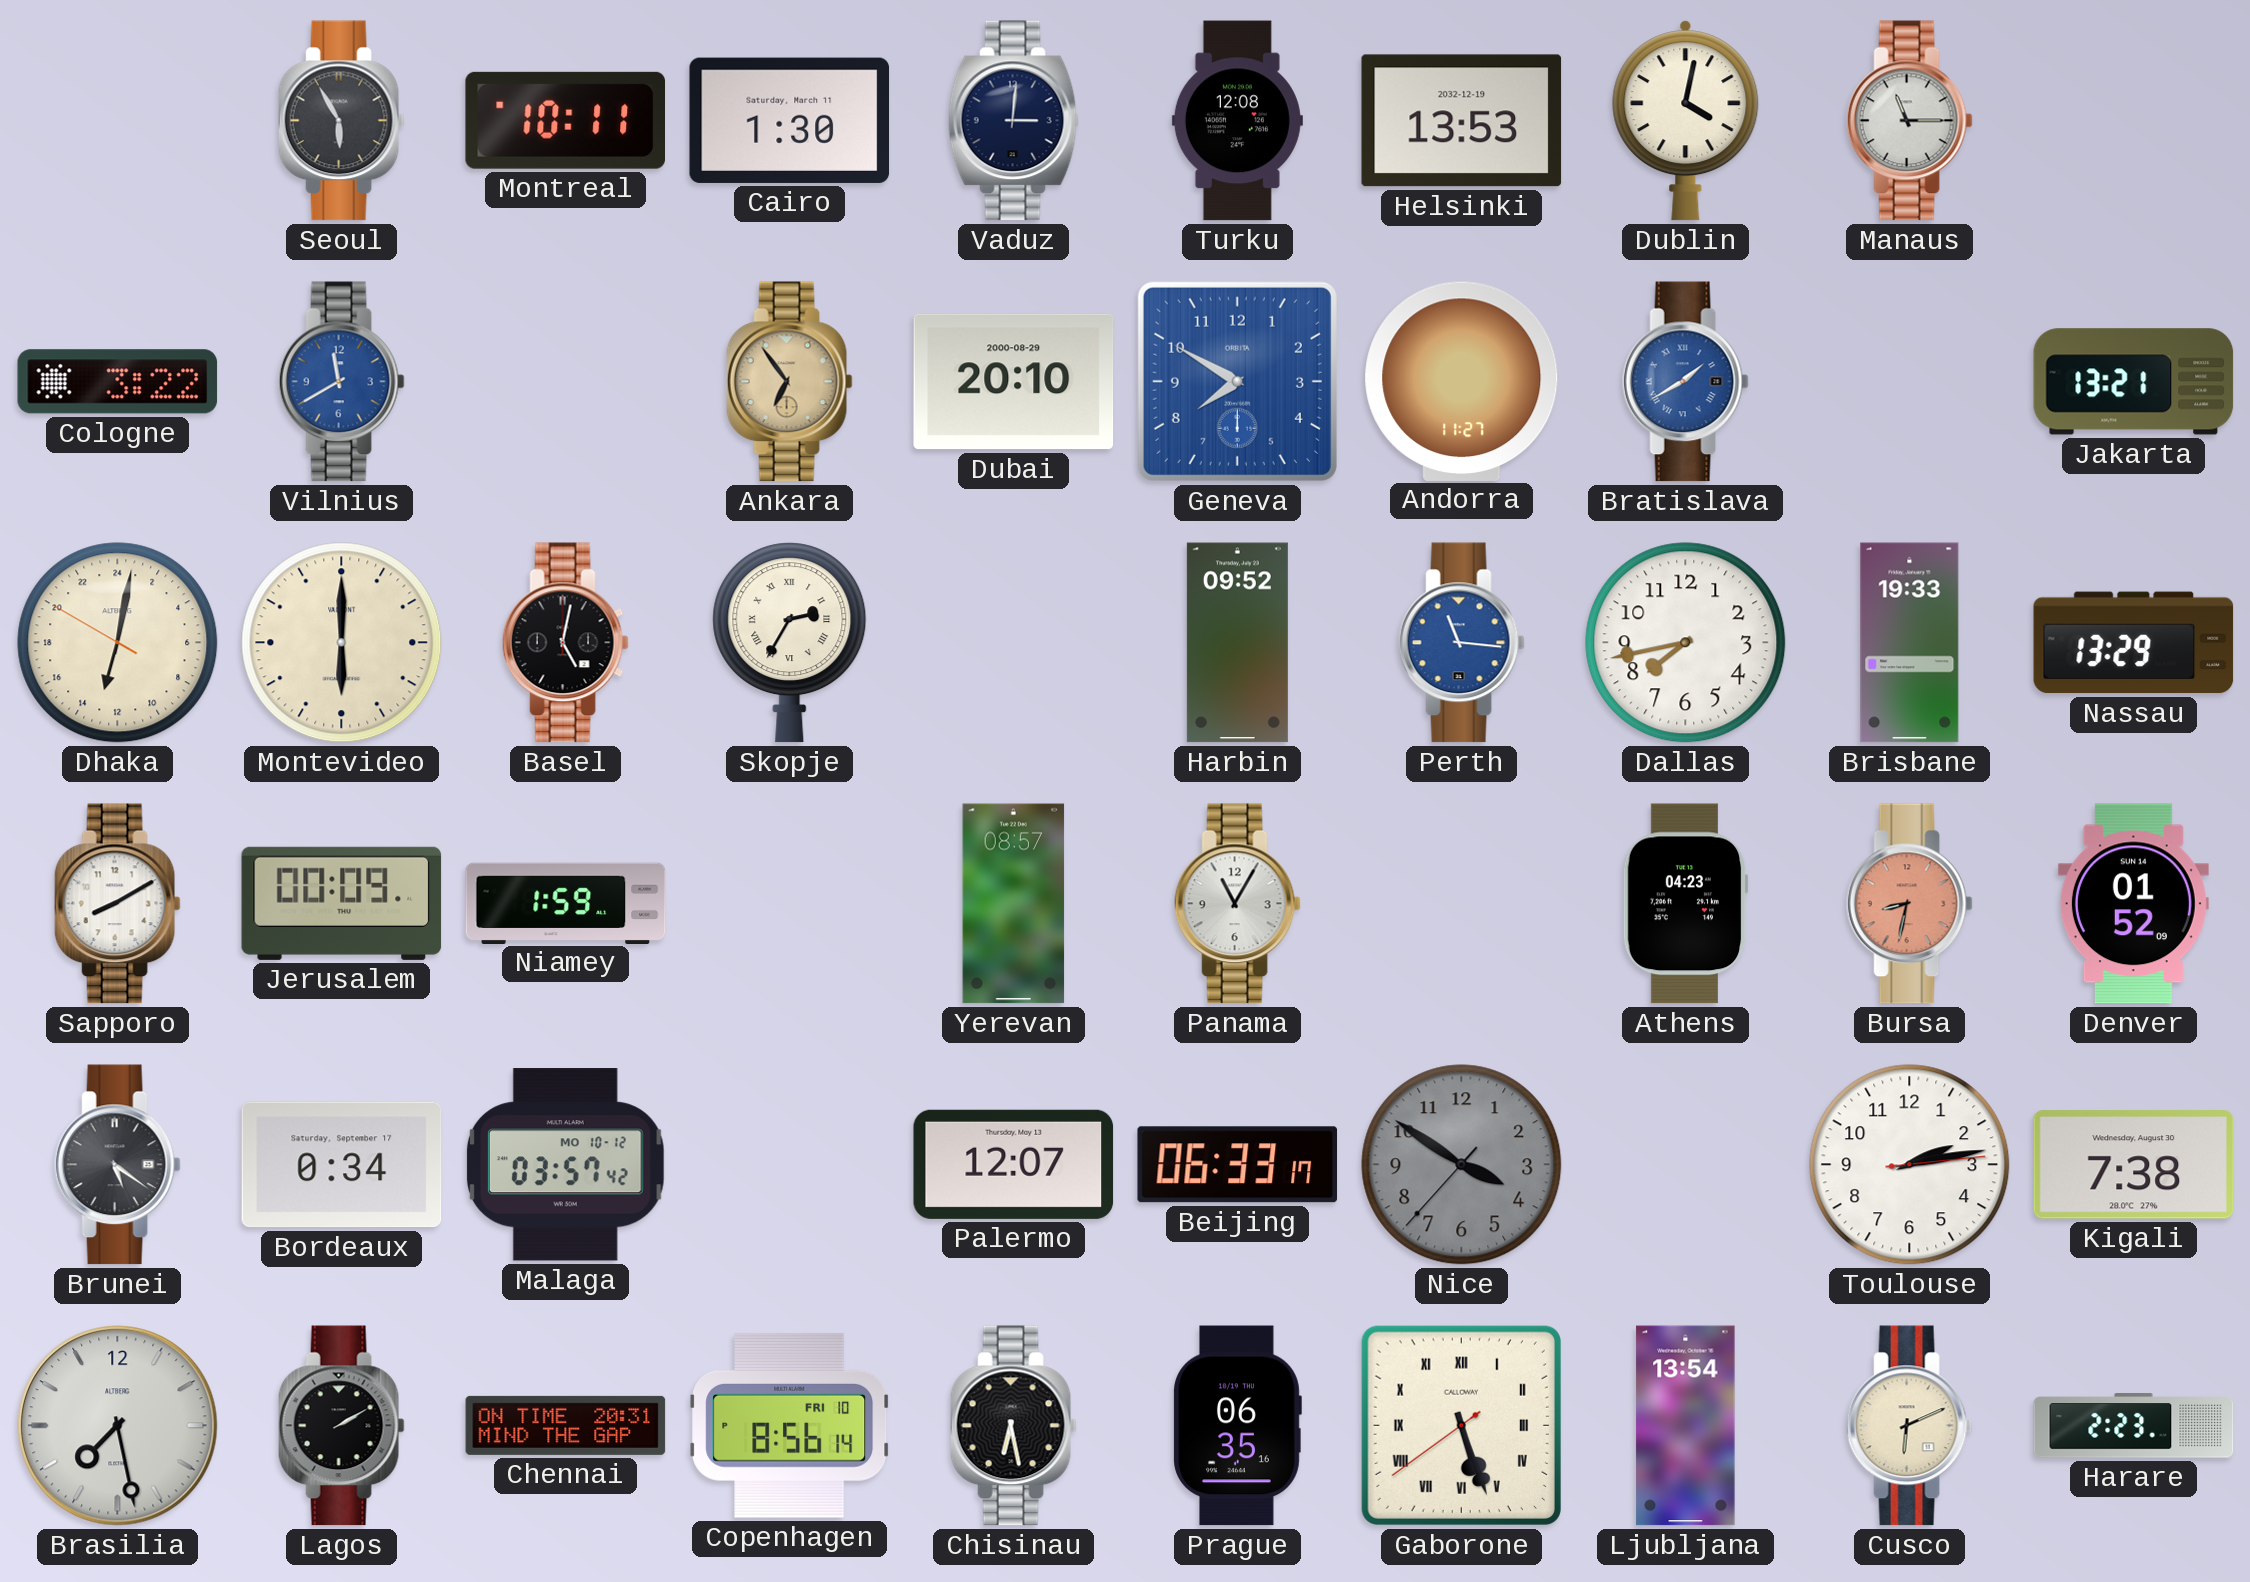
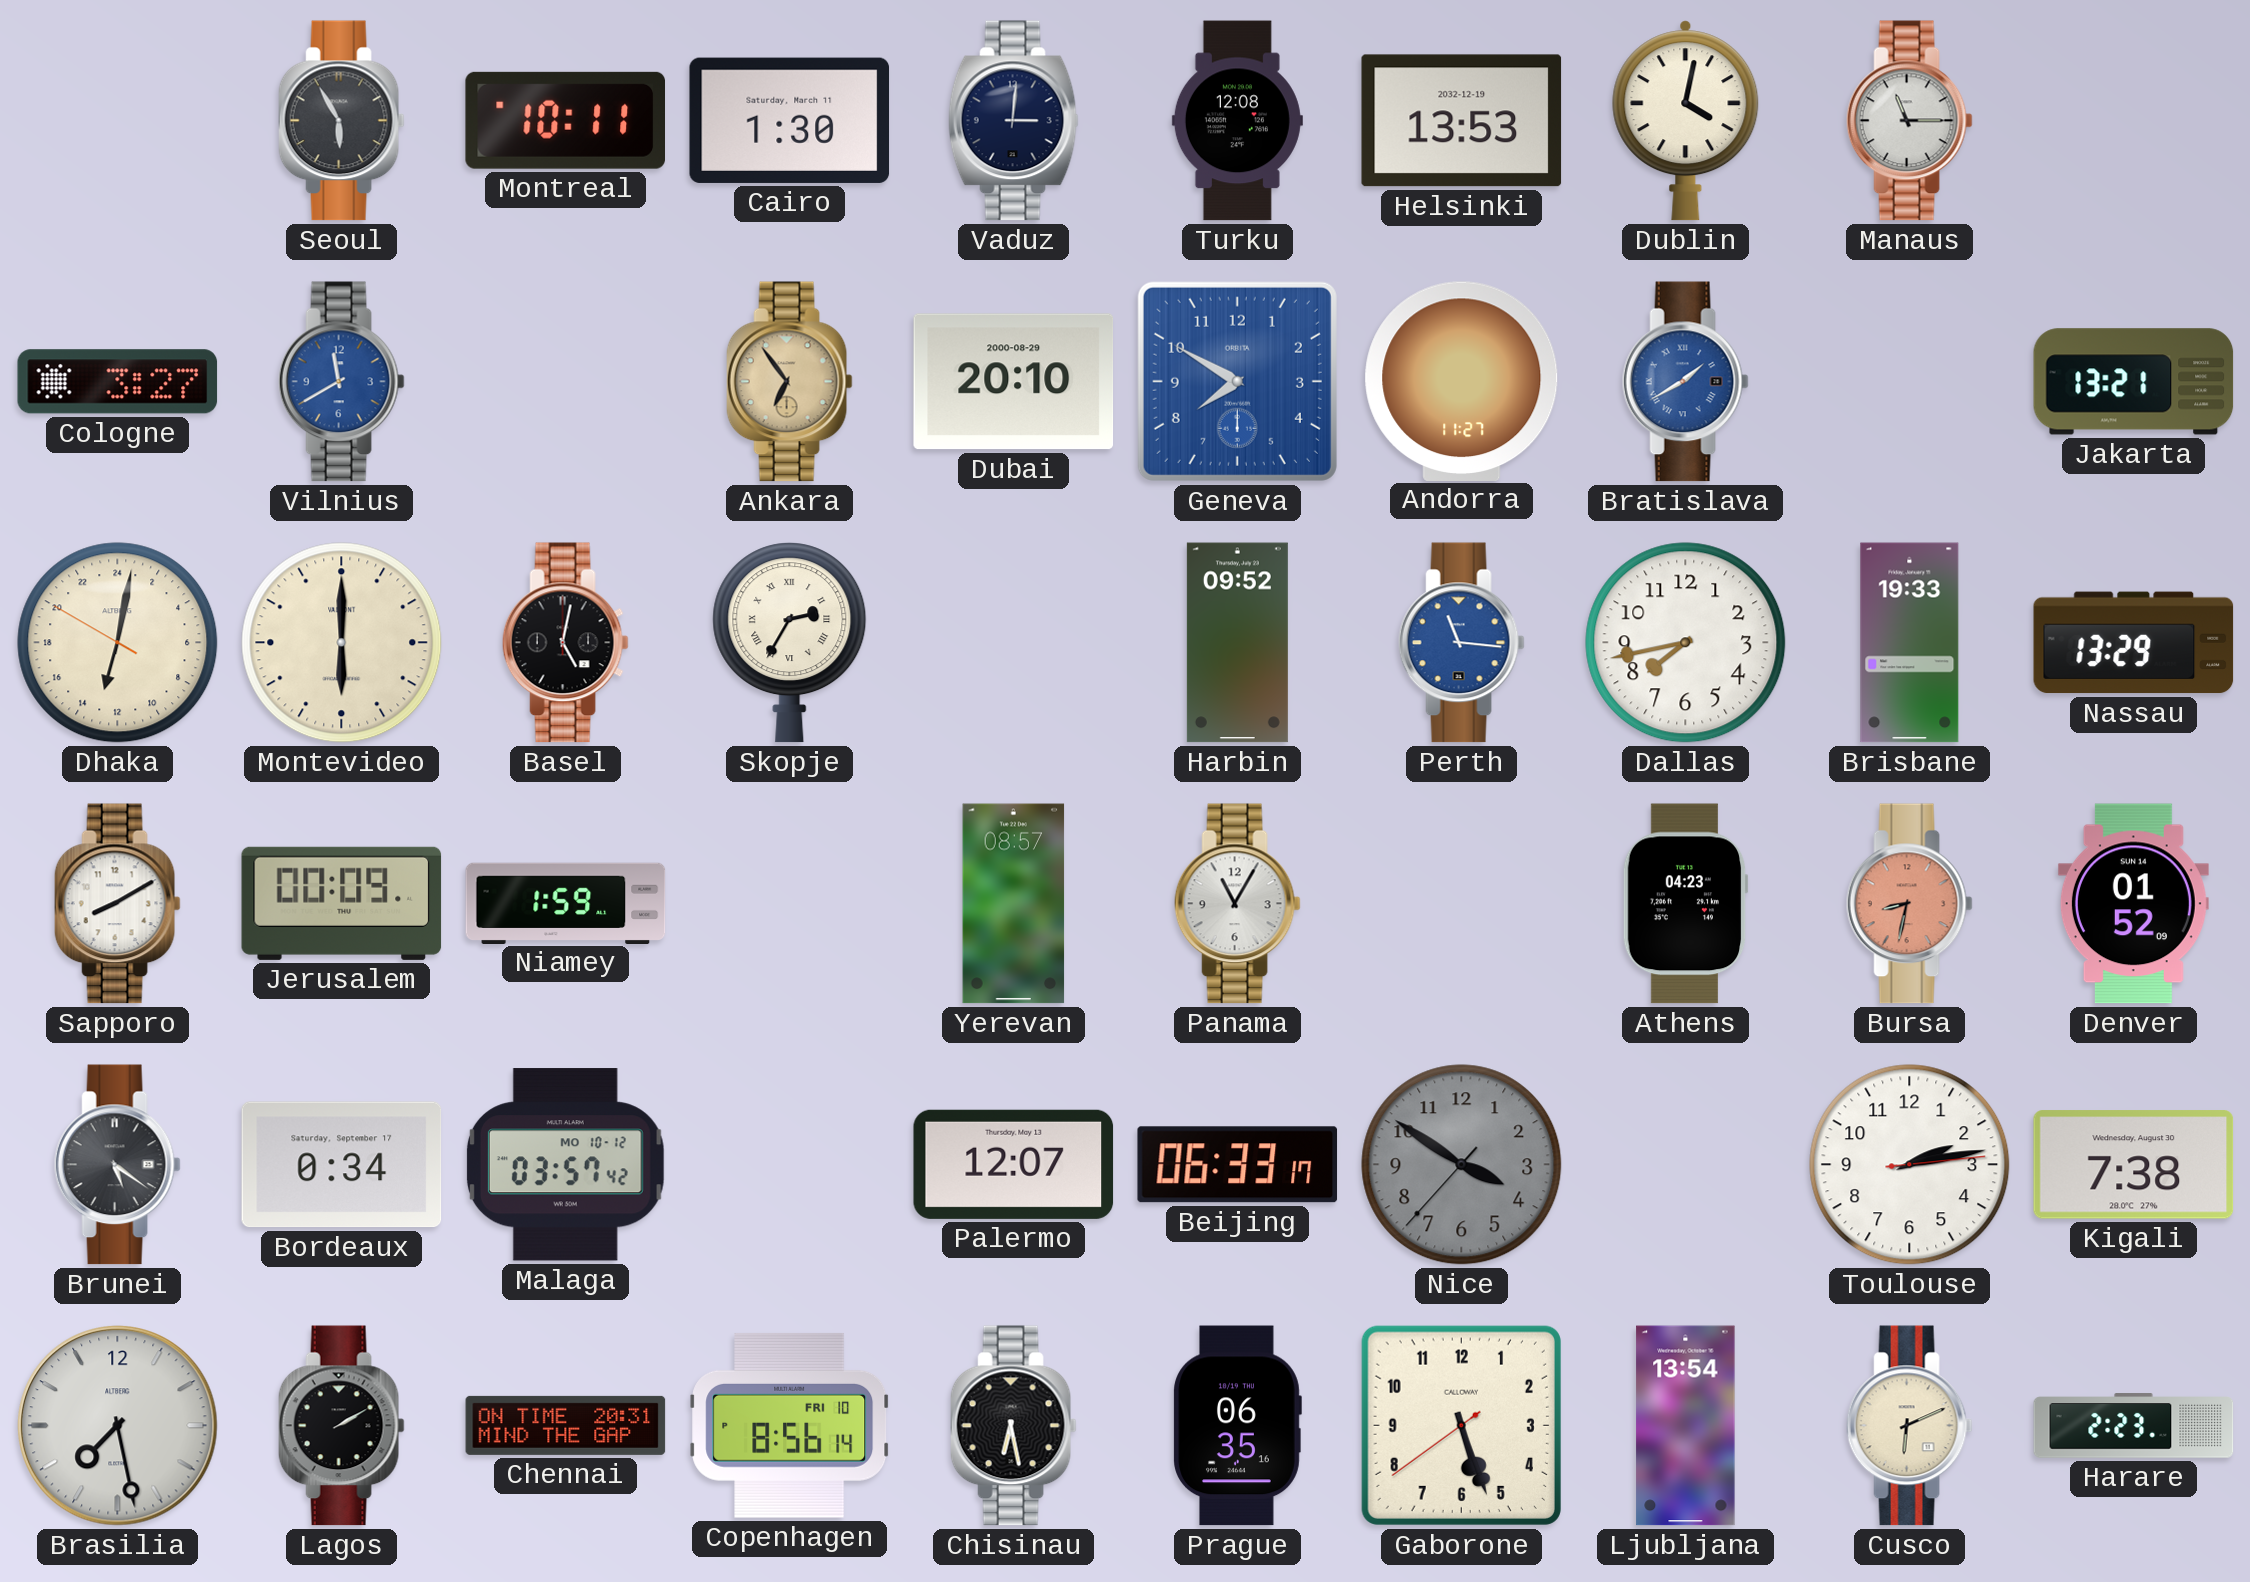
Cologne: 3:22 -> 3:27
Gaborone numerals: Roman -> Arabic
